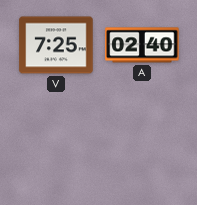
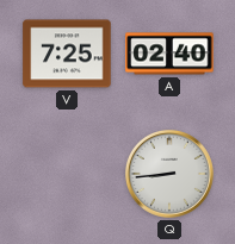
Q: none -> 8:44
